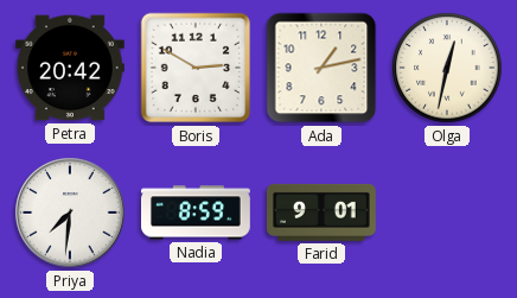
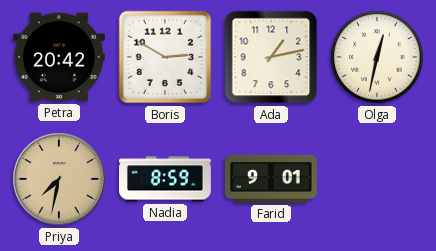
Priya: 7:31 -> 7:32
Priya dial: white -> champagne
